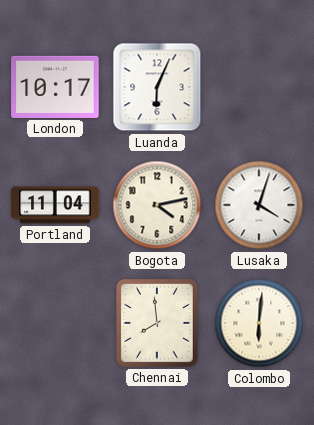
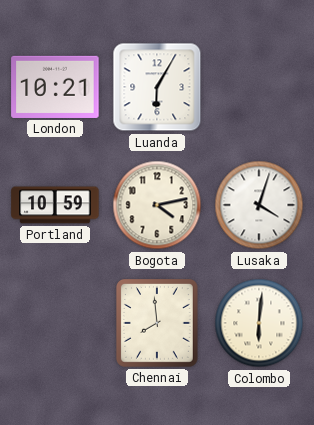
London: 10:17 -> 10:21
Luanda: 6:04 -> 6:05
Portland: 11:04 -> 10:59
